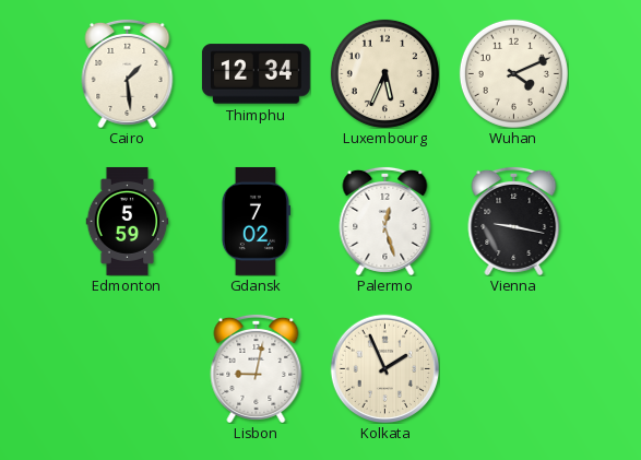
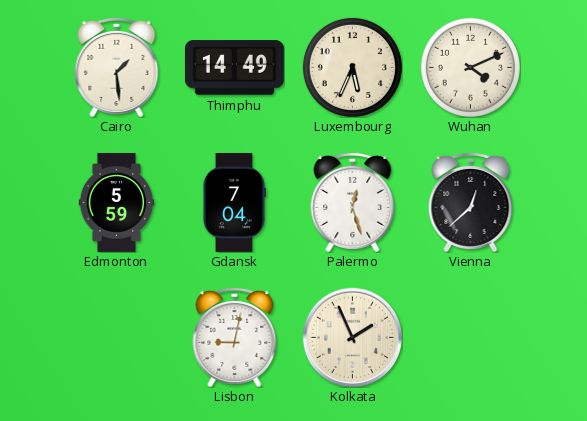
Thimphu: 12:34 -> 14:49
Gdansk: 7:02 -> 7:04
Vienna: 9:17 -> 12:38
